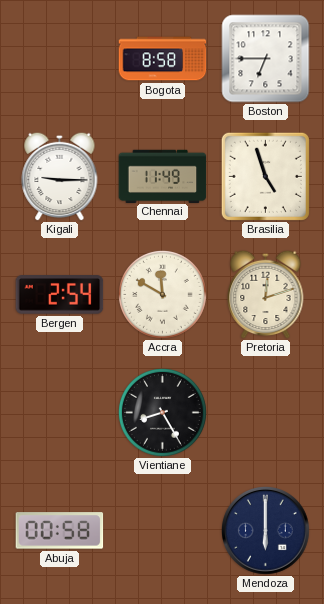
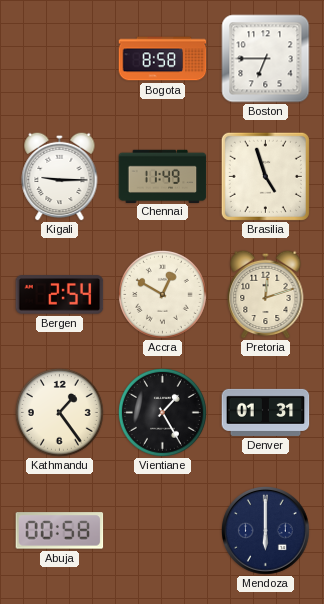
Accra: 11:50 -> 12:50
Kathmandu: none -> 1:24
Vientiane: 8:25 -> 1:25
Denver: none -> 01:31
